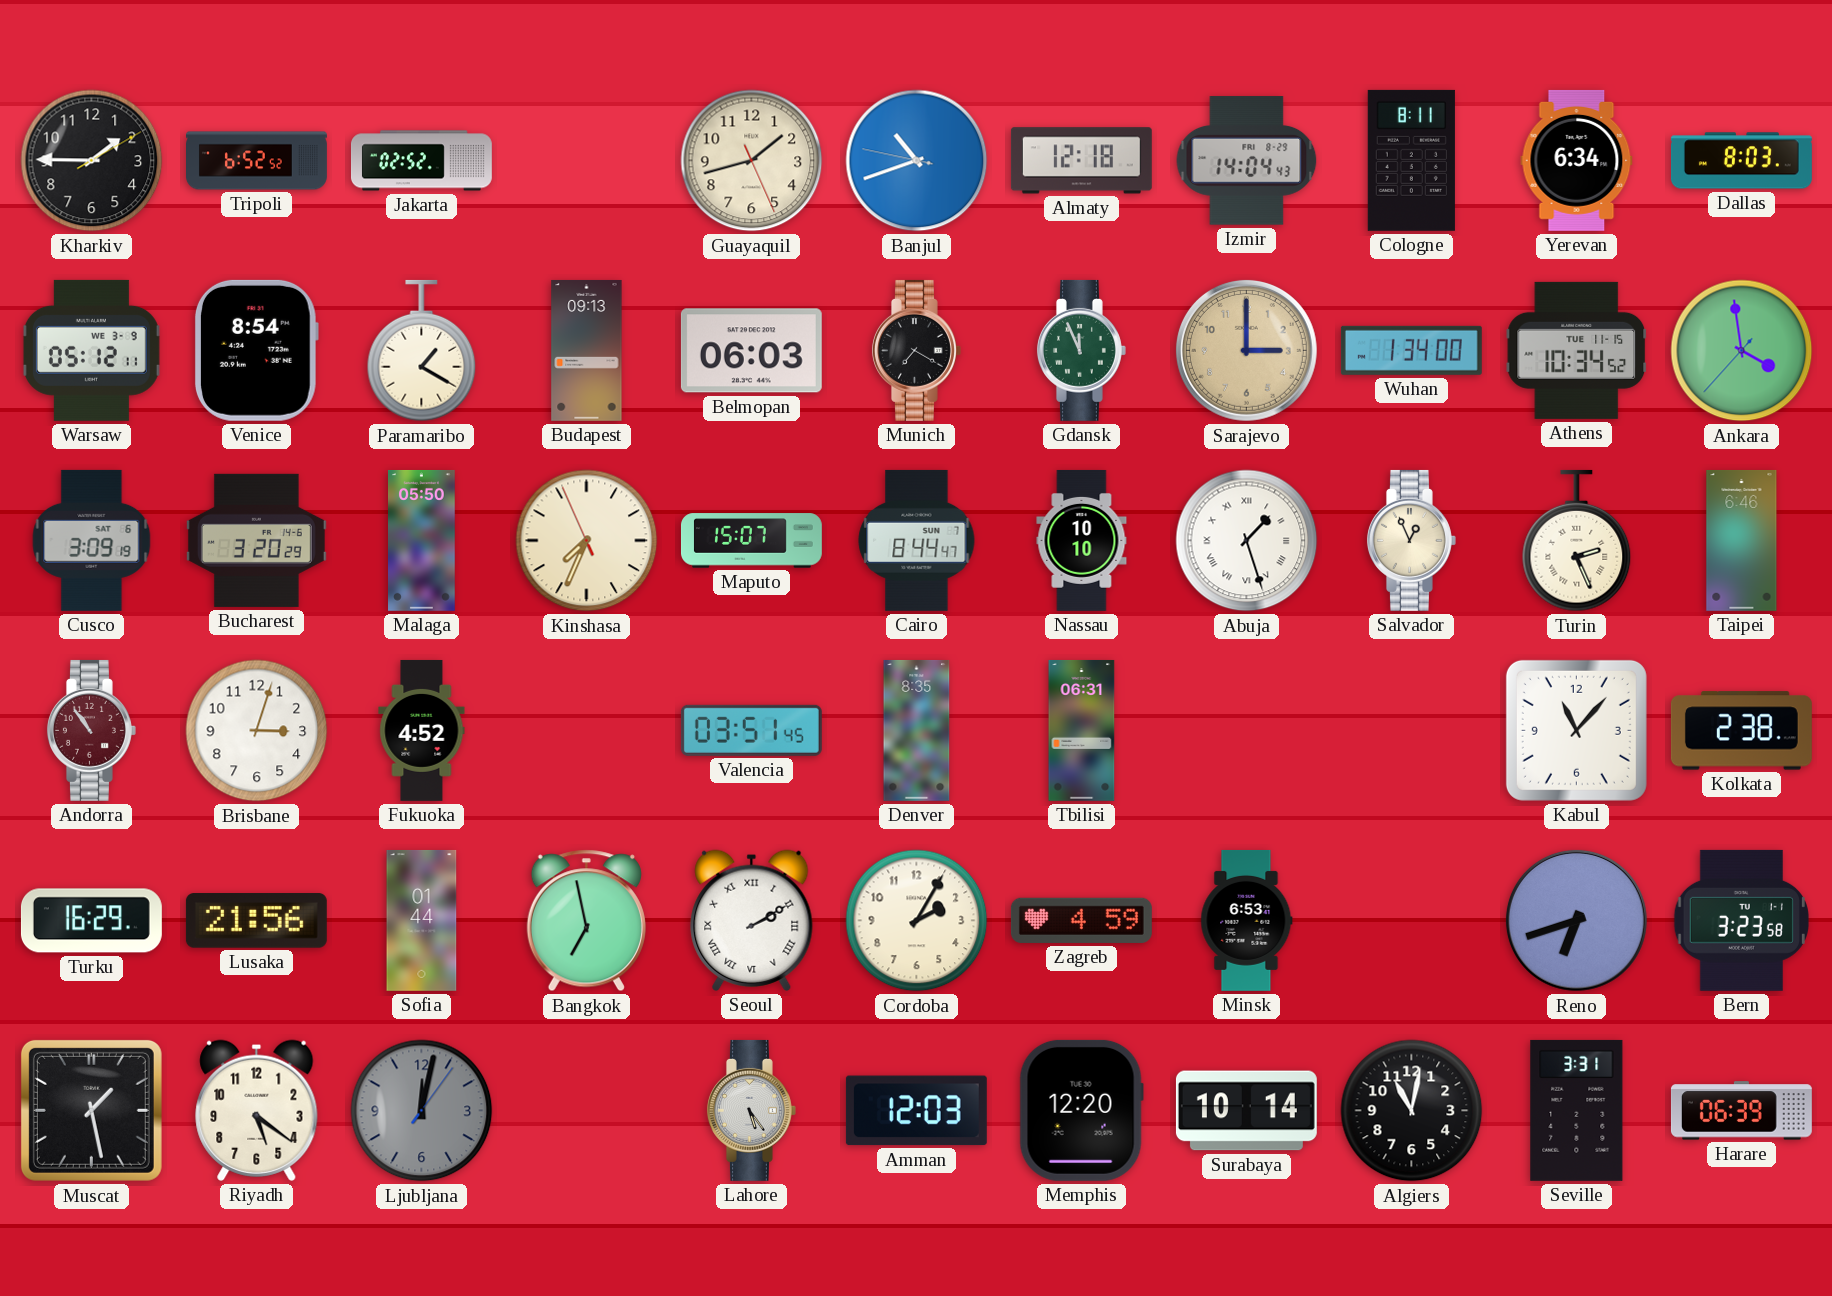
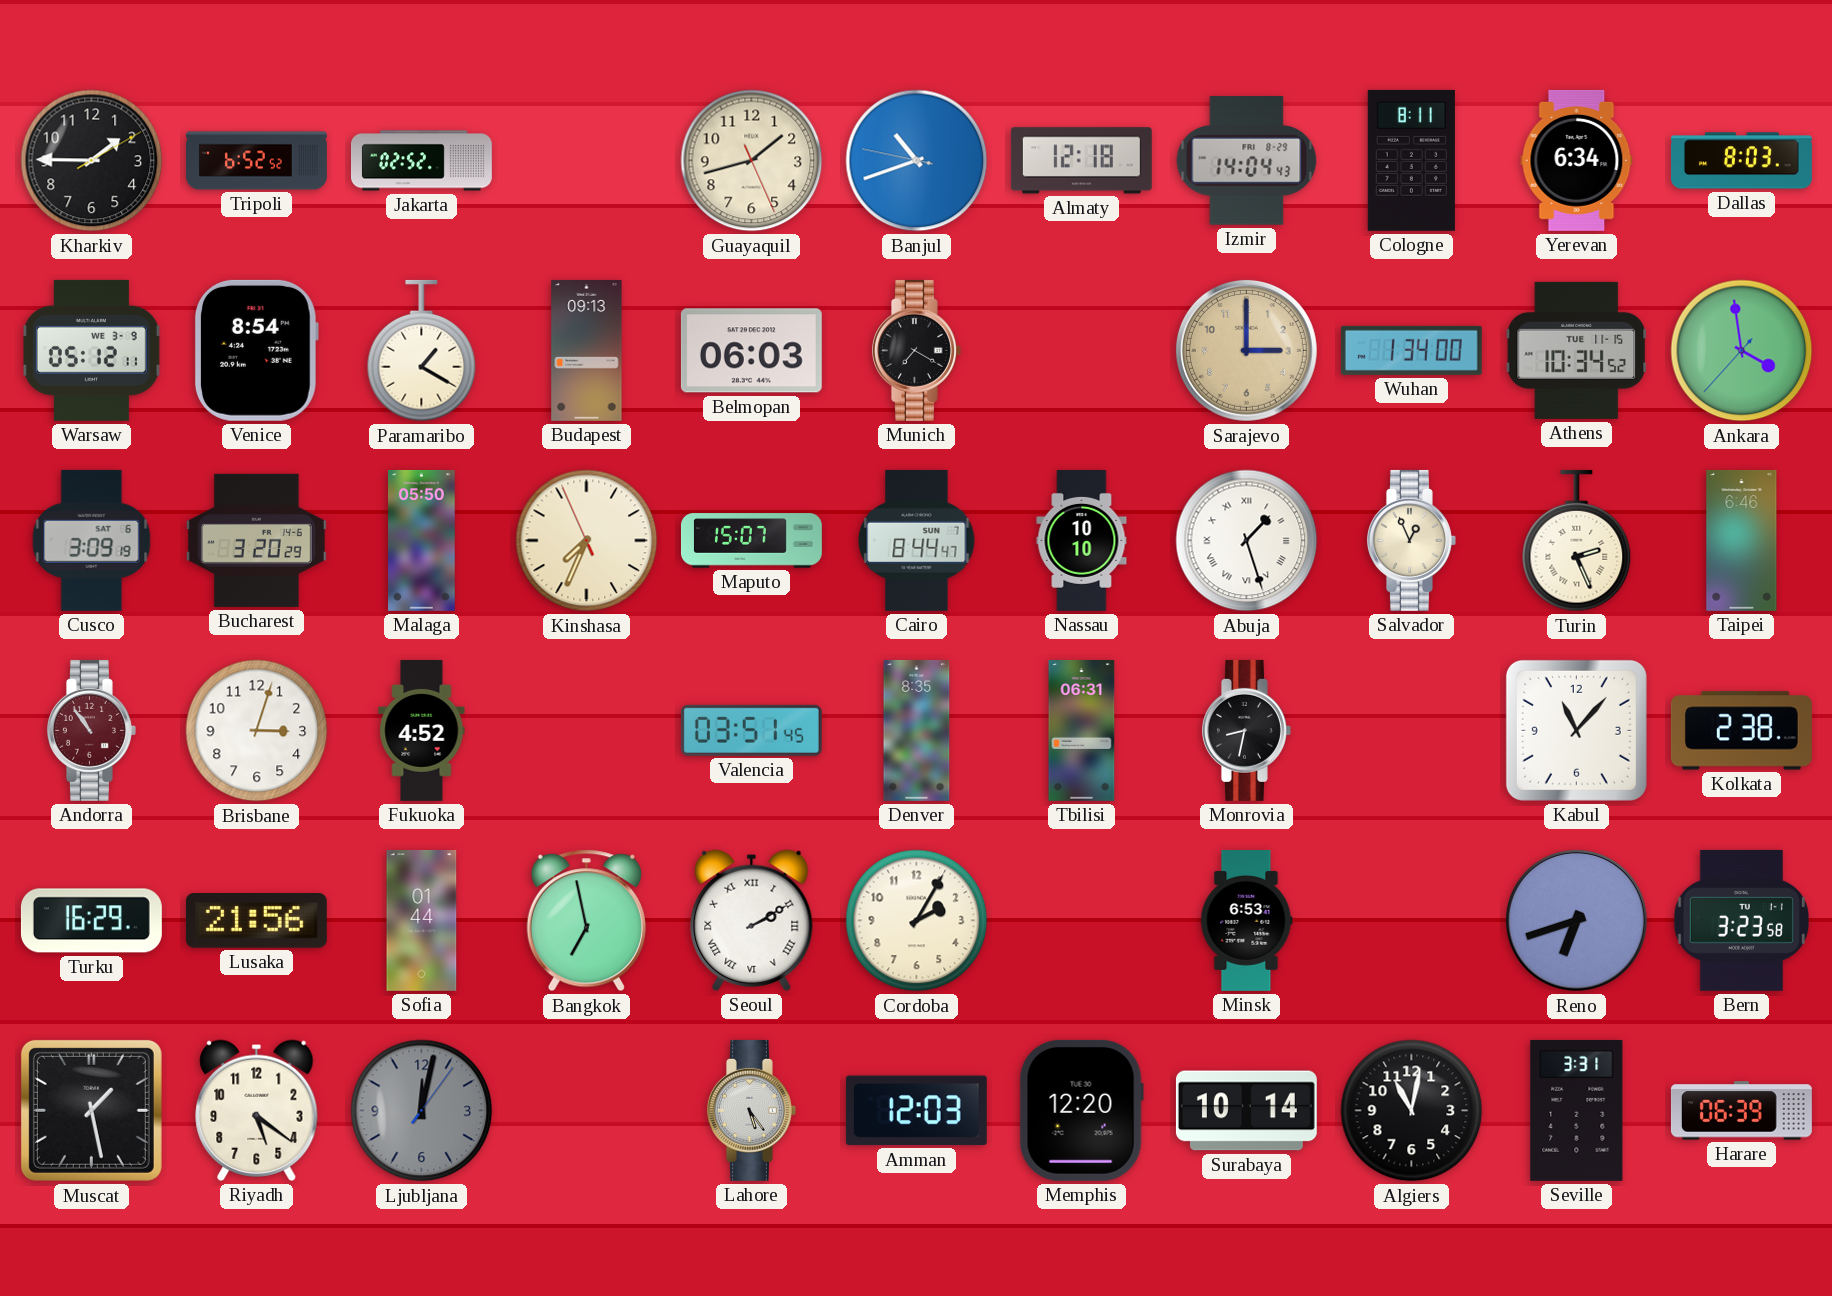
Gdansk: 11:56 -> none
Monrovia: none -> 8:32
Zagreb: 4:59 -> none
